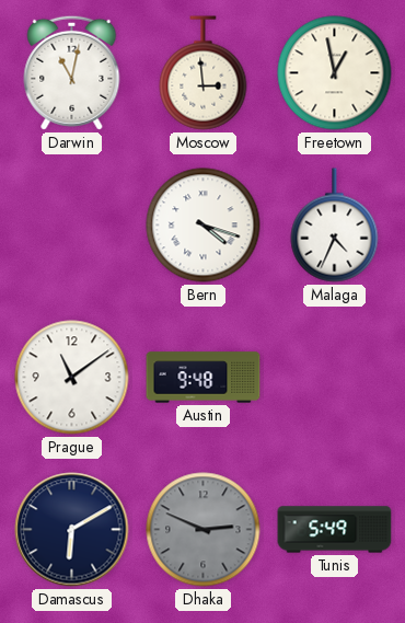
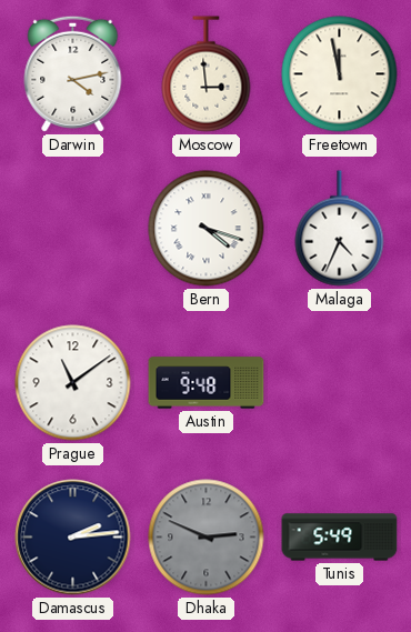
Darwin: 11:02 -> 4:13
Freetown: 12:58 -> 11:58
Damascus: 6:10 -> 2:14
